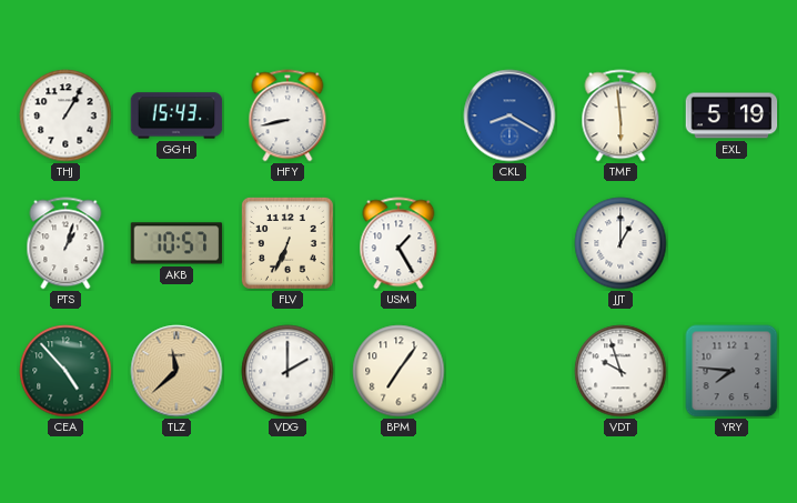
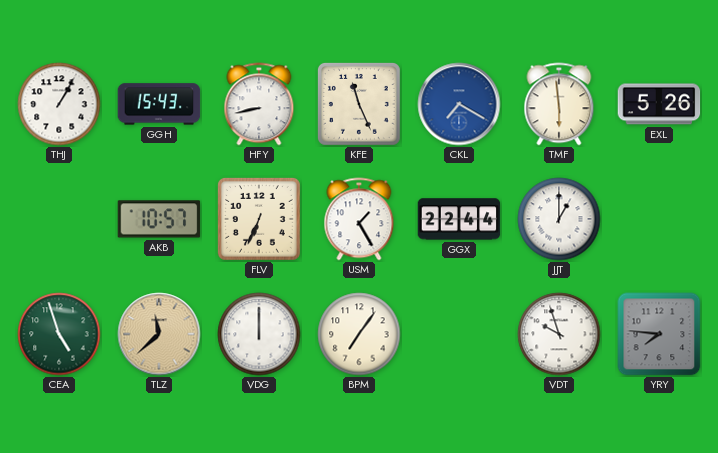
KFE: none -> 11:26
CKL: 8:20 -> 7:20
EXL: 5:19 -> 5:26
PTS: 1:03 -> none
GGX: none -> 22:44
CEA: 4:53 -> 4:57
VDG: 2:00 -> 12:00
